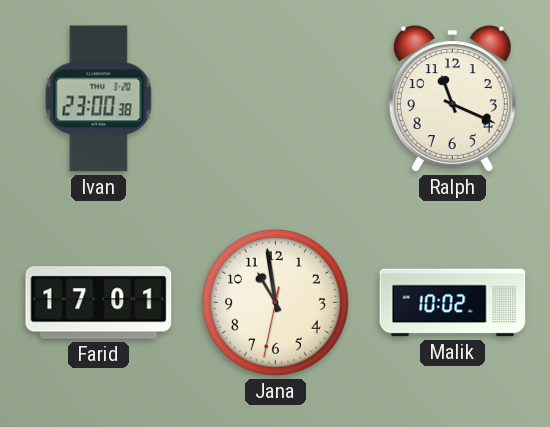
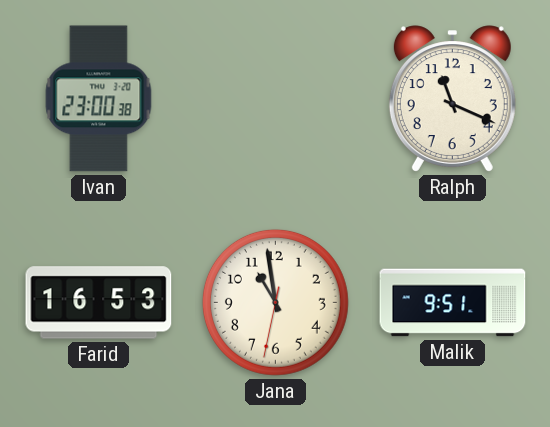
Farid: 17:01 -> 16:53
Malik: 10:02 -> 9:51
